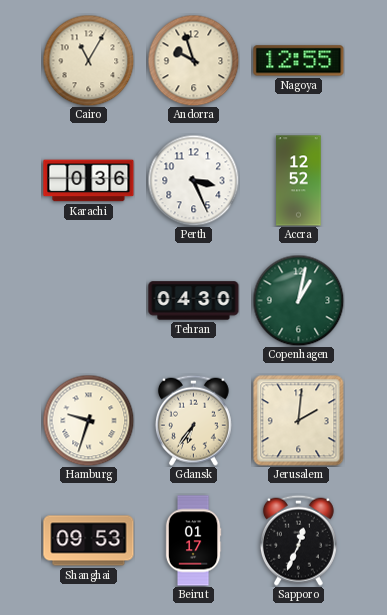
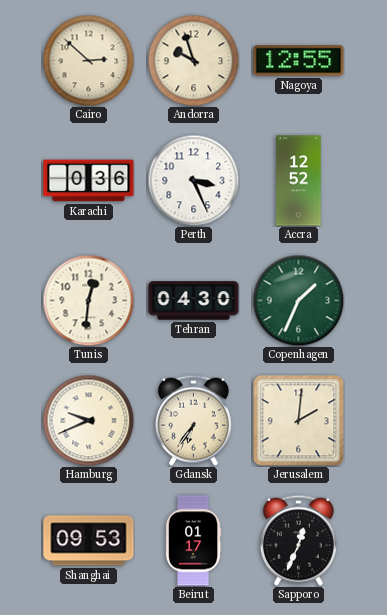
Cairo: 11:05 -> 2:52
Tunis: none -> 12:31
Copenhagen: 1:02 -> 1:34
Hamburg: 9:33 -> 9:41
